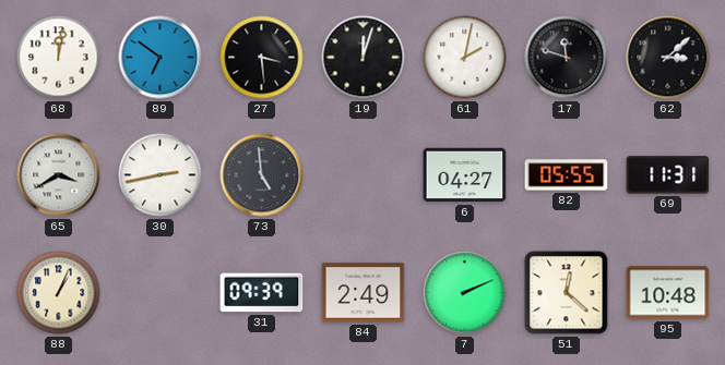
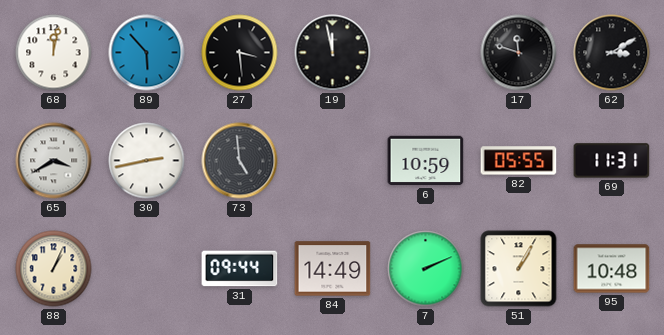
89: 6:51 -> 5:53
19: 12:03 -> 11:58
61: 2:02 -> none
62: 3:08 -> 3:10
6: 04:27 -> 10:59
31: 09:39 -> 09:44
84: 2:49 -> 14:49
51: 12:22 -> 1:05
